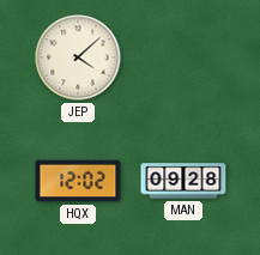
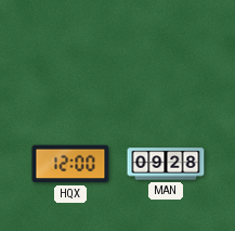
JEP: 4:08 -> none
HQX: 12:02 -> 12:00
